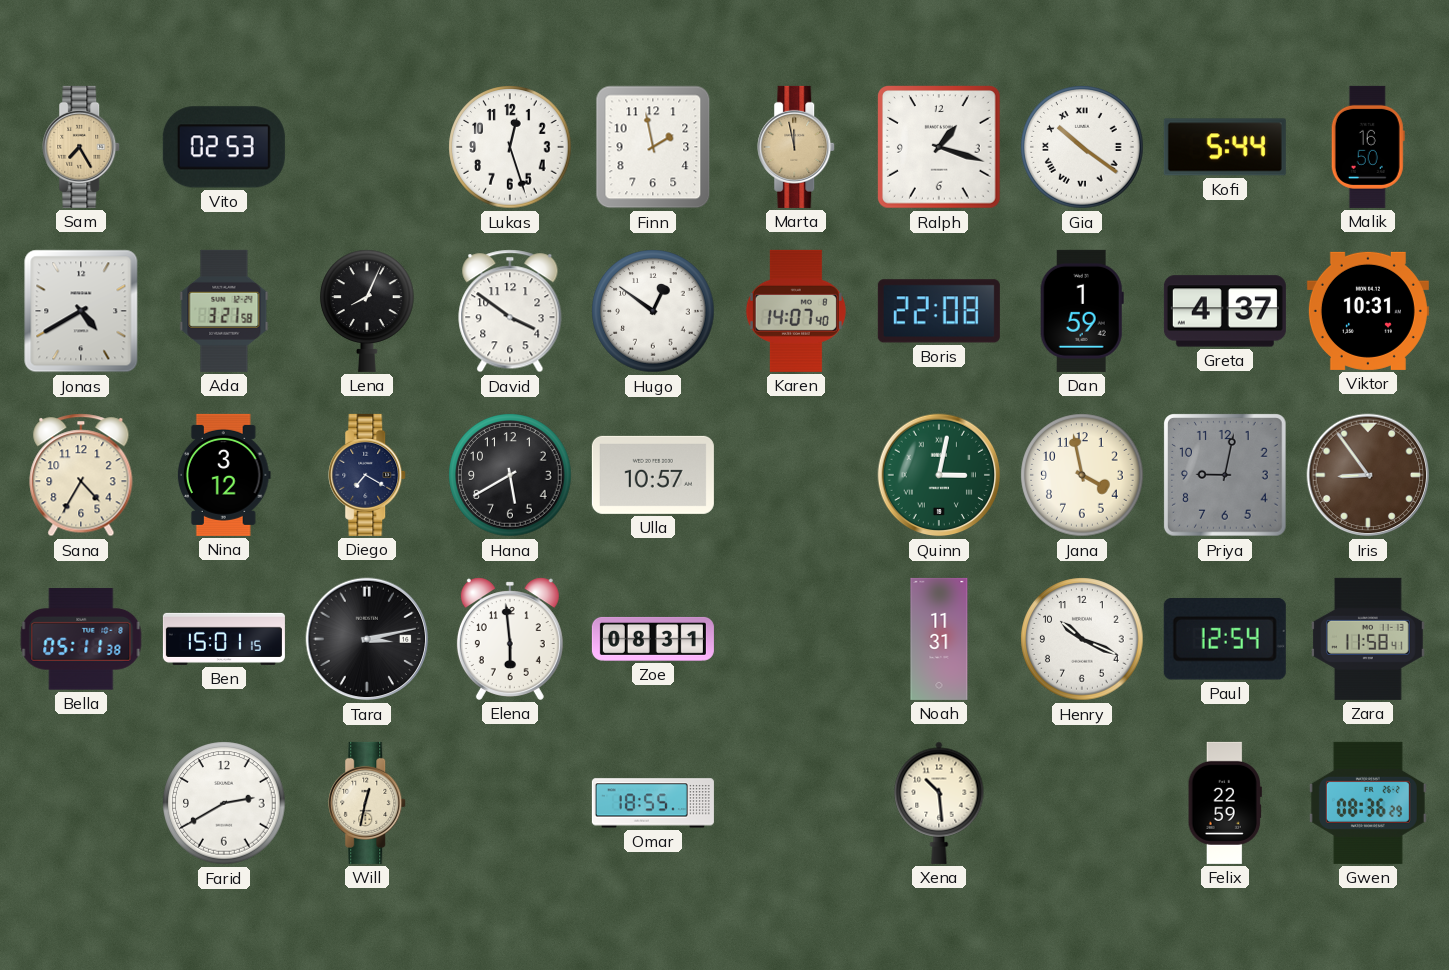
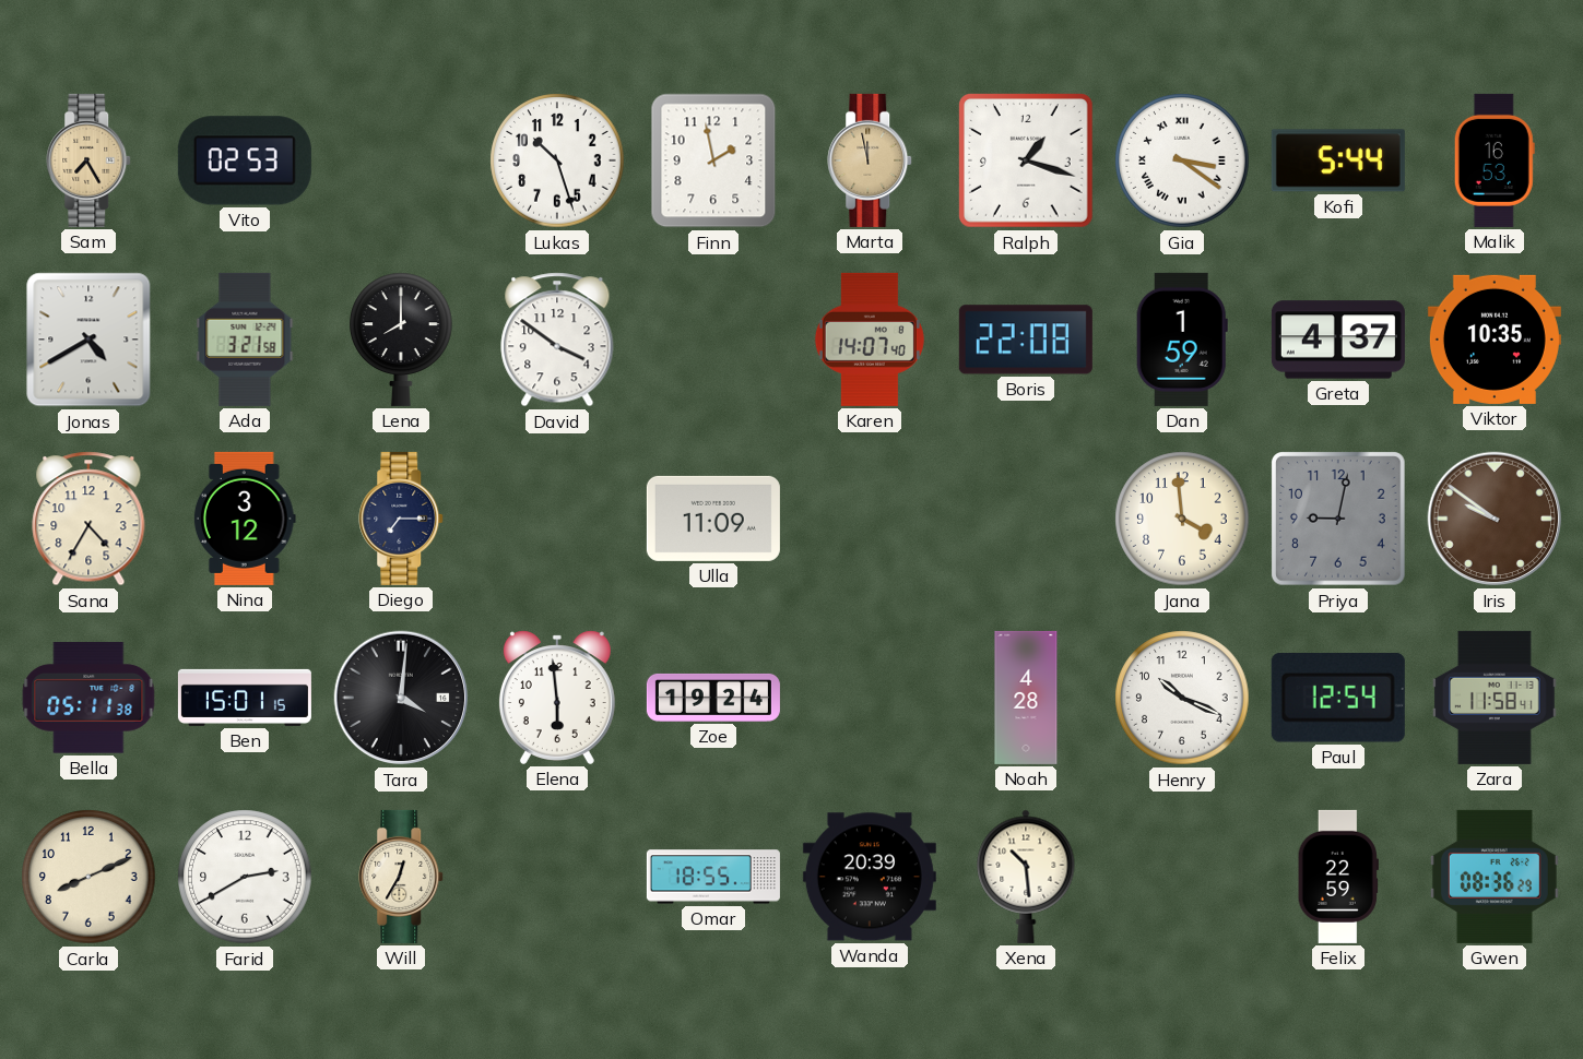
Lukas: 12:27 -> 10:27
Gia: 10:21 -> 3:21
Malik: 16:50 -> 16:53
Lena: 8:04 -> 8:00
Hugo: 12:51 -> none
Viktor: 10:31 -> 10:35
Diego: 7:20 -> 7:15
Hana: 5:40 -> none
Ulla: 10:57 -> 11:09
Quinn: 3:02 -> none
Jana: 3:58 -> 3:59
Iris: 8:54 -> 9:51
Tara: 3:13 -> 4:01
Zoe: 08:31 -> 19:24
Noah: 11:31 -> 4:28
Carla: none -> 8:11
Will: 12:32 -> 12:35
Wanda: none -> 20:39
